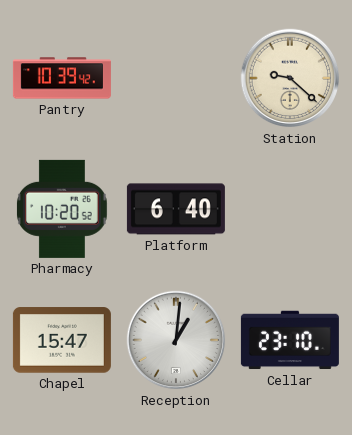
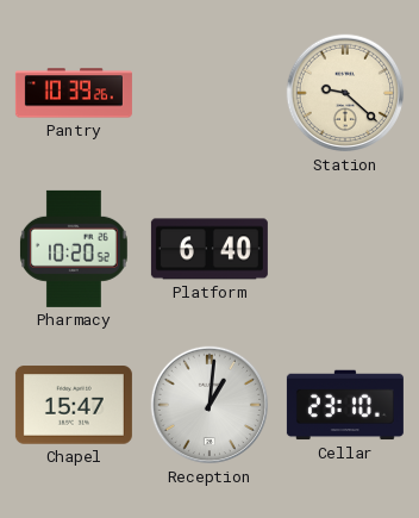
Pantry: 10:39:42 -> 10:39:26
